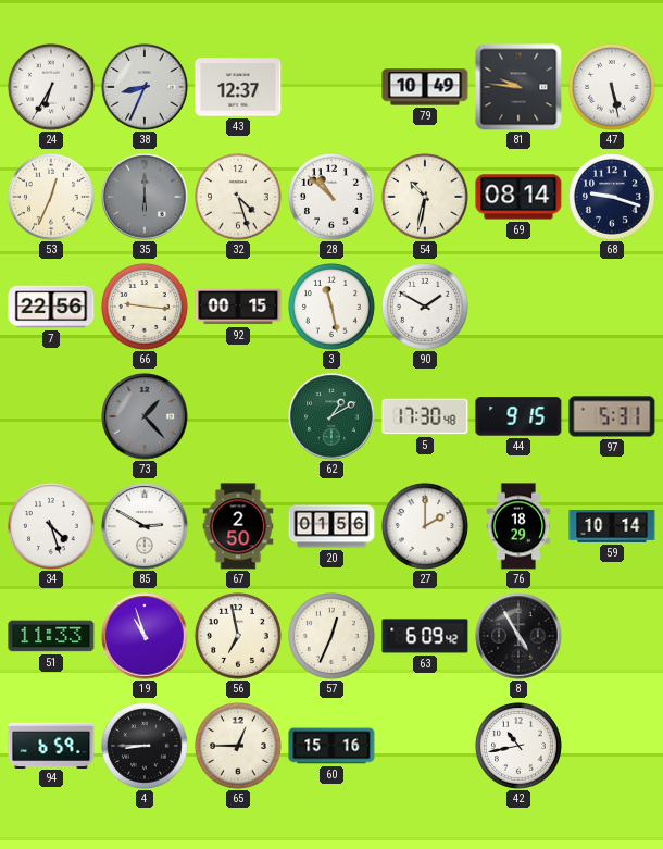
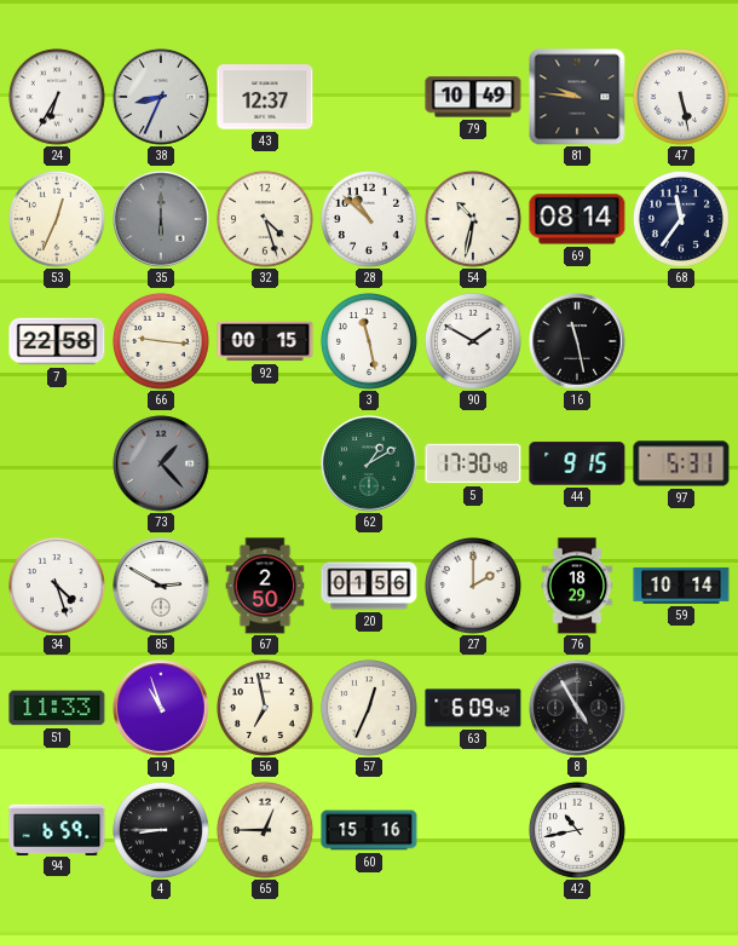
68: 9:18 -> 11:36
7: 22:56 -> 22:58
16: none -> 11:28
